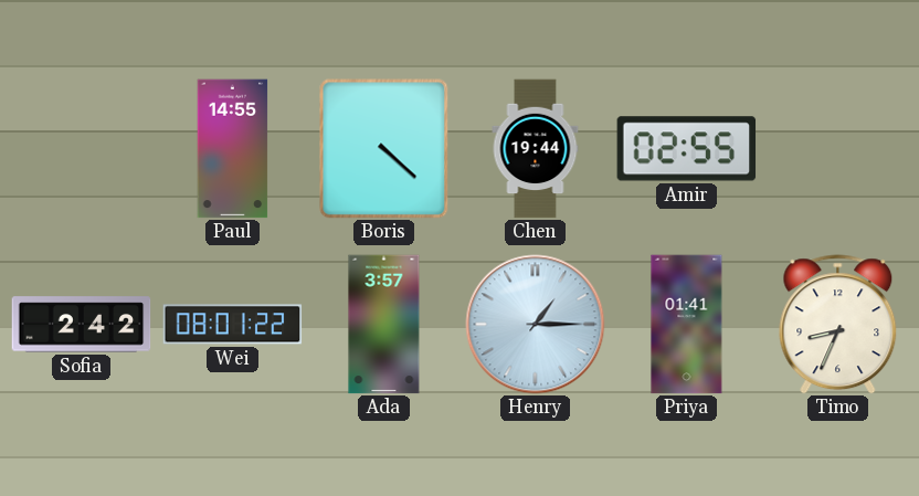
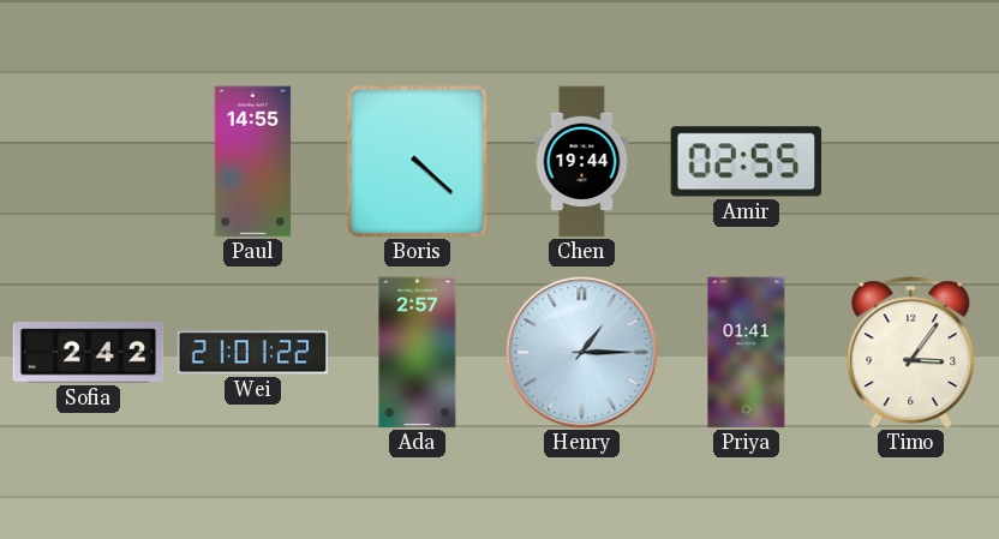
Wei: 08:01 -> 21:01
Ada: 3:57 -> 2:57
Timo: 8:34 -> 3:06
